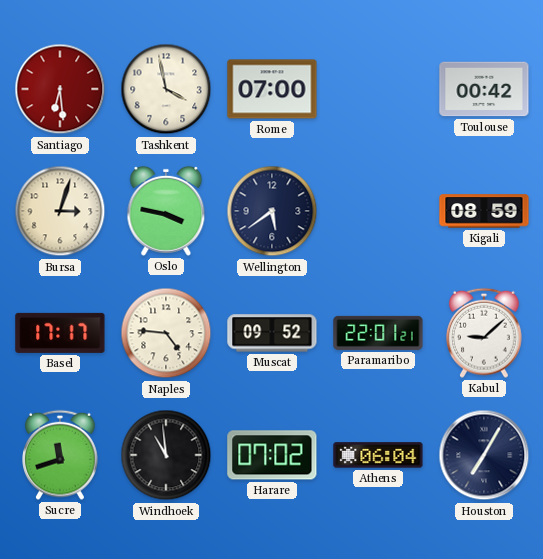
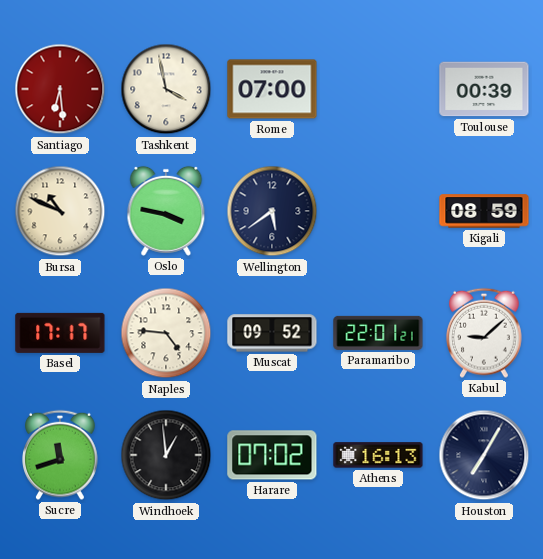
Toulouse: 00:42 -> 00:39
Bursa: 3:03 -> 10:49
Windhoek: 10:59 -> 12:59
Athens: 06:04 -> 16:13
